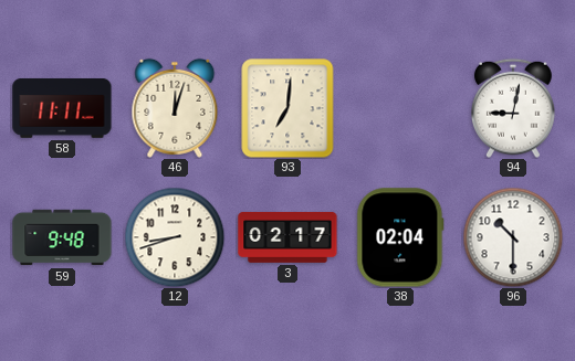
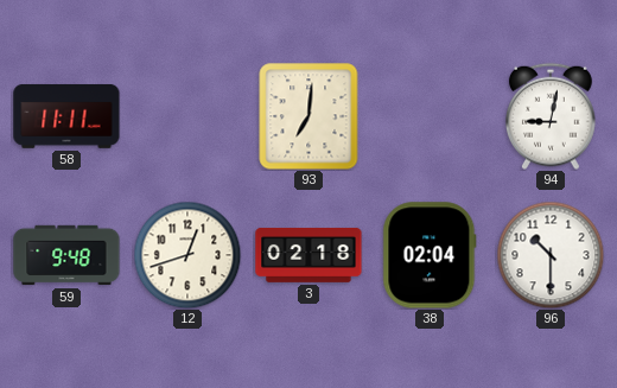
46: 12:03 -> none
12: 8:42 -> 12:42
3: 02:17 -> 02:18
